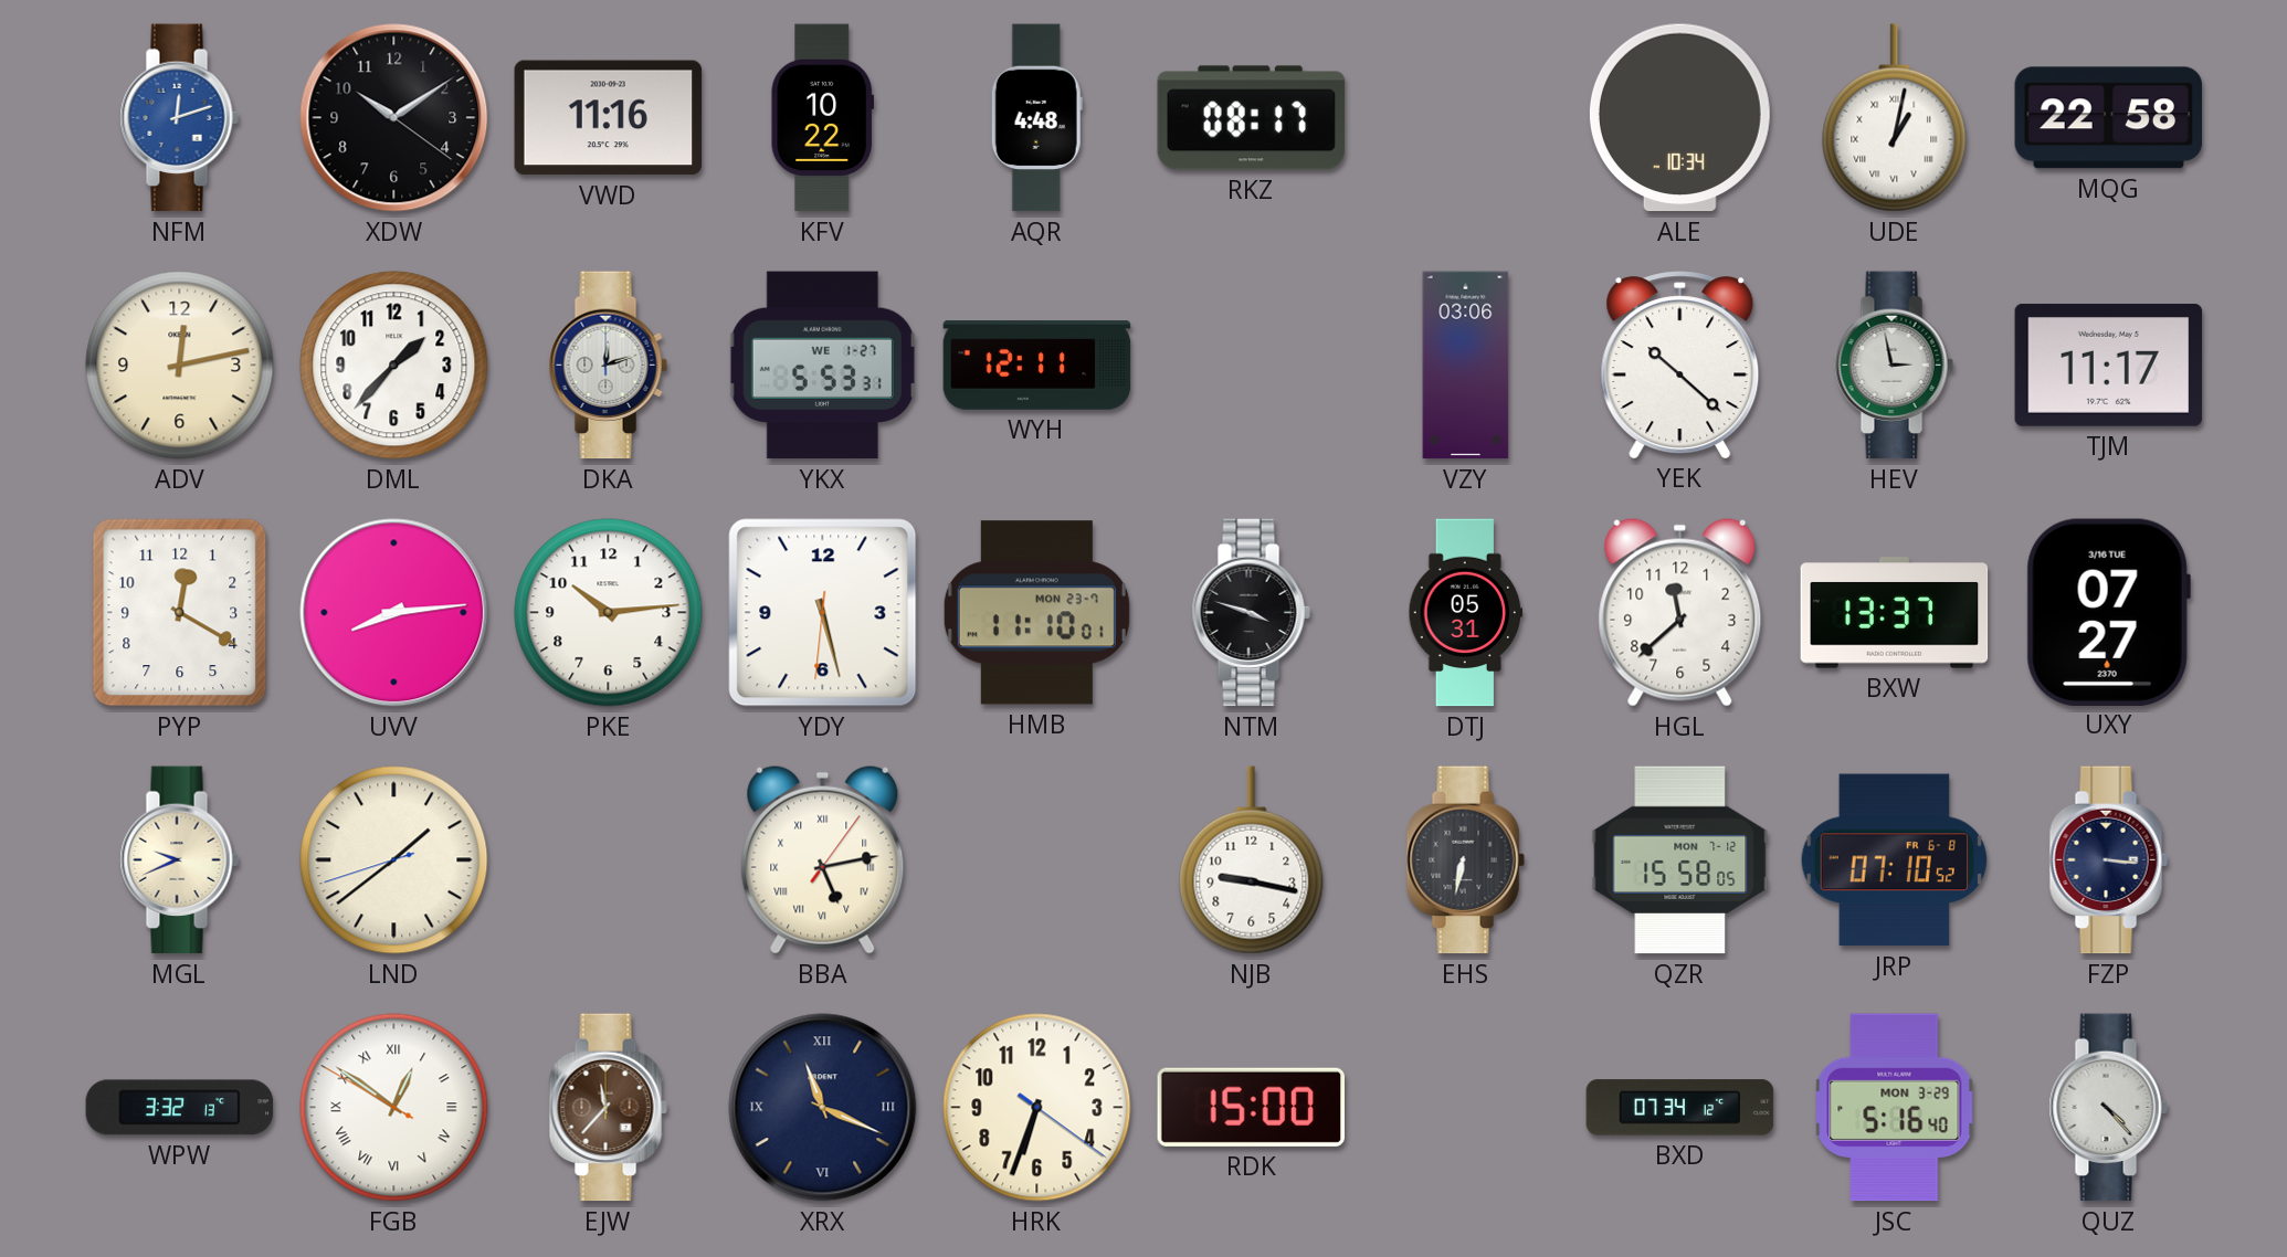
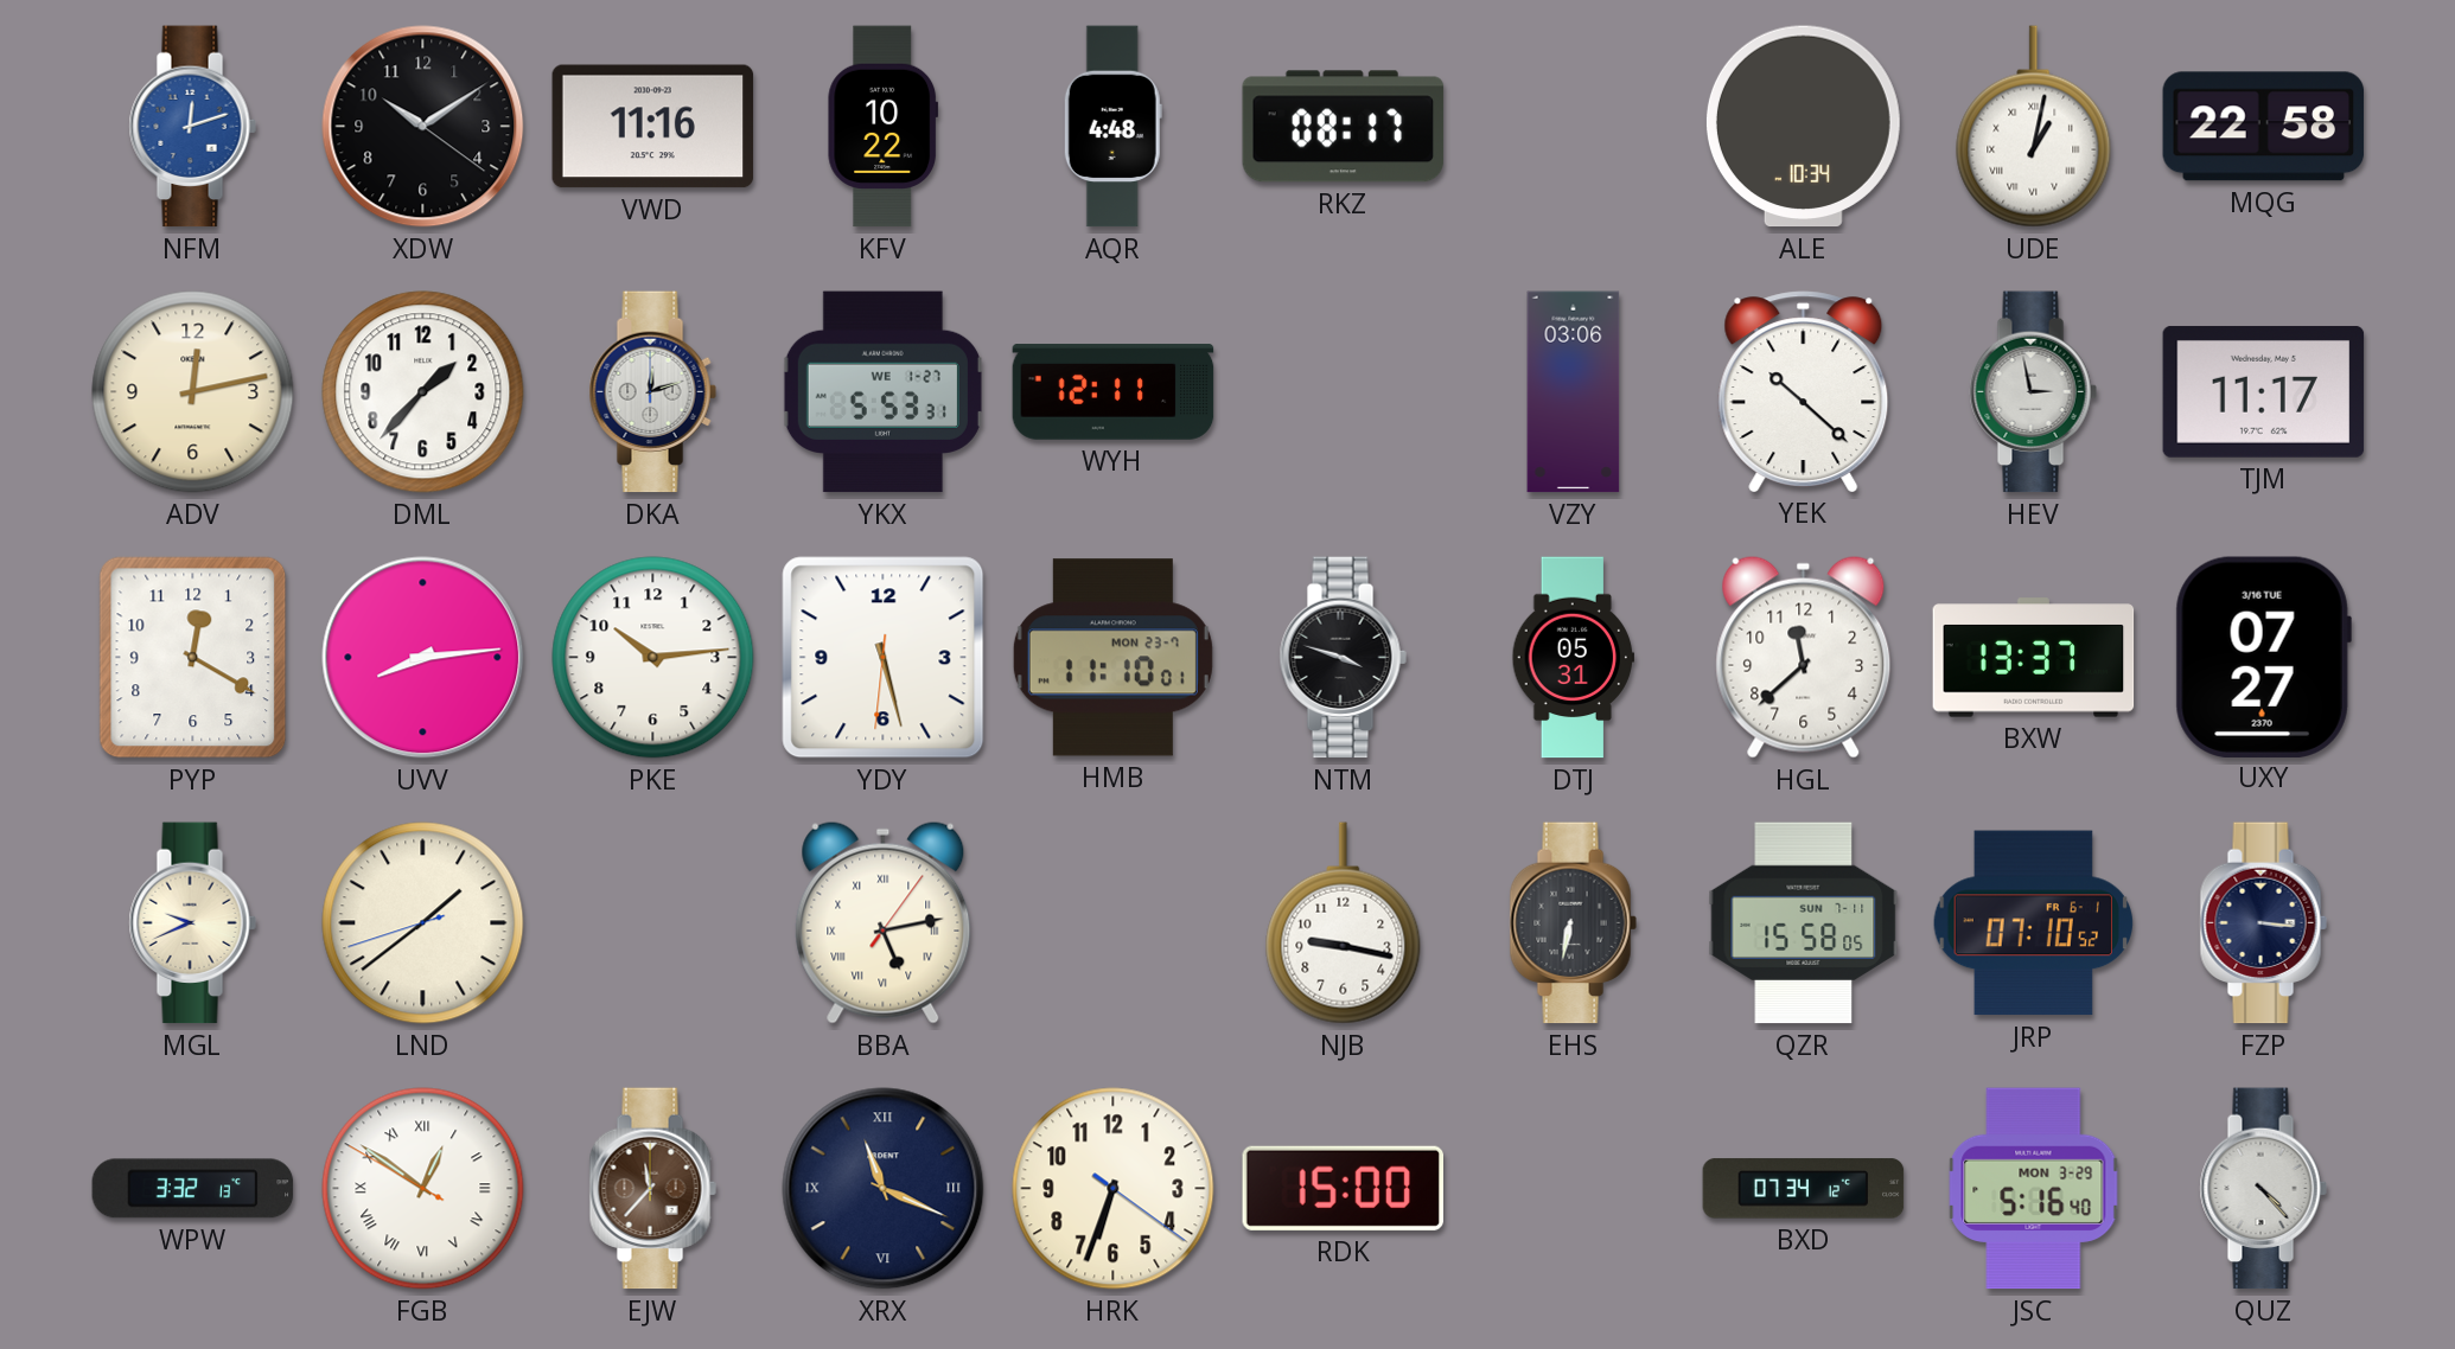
QZR date: MON 7-12 -> SUN 7-11
JRP date: FR 6-8 -> FR 6-1
